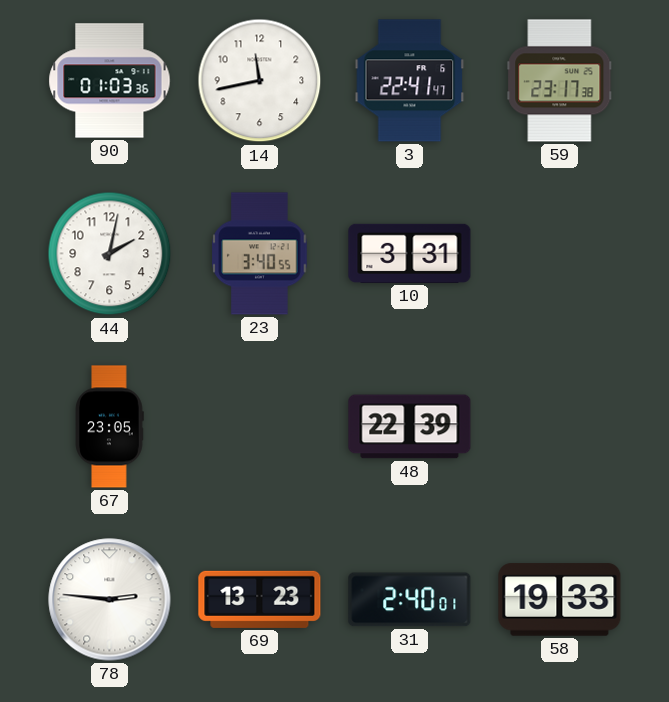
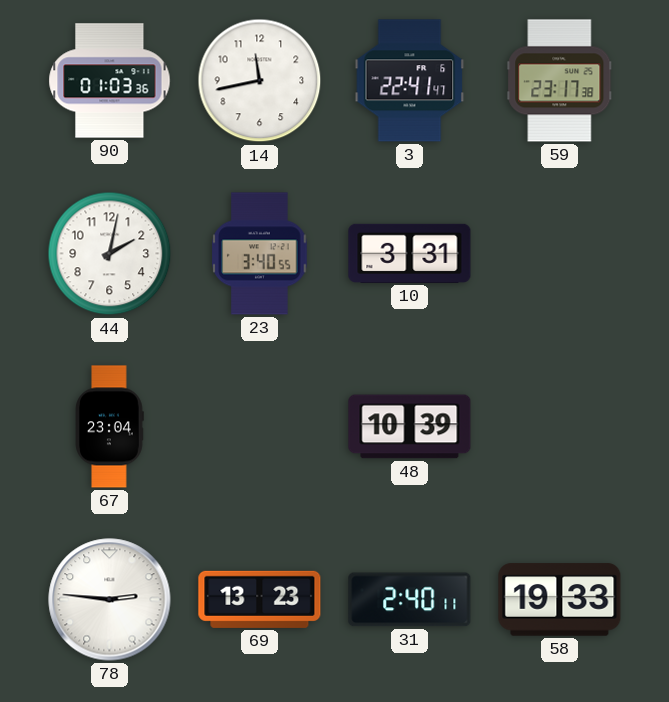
67: 23:05 -> 23:04
48: 22:39 -> 10:39
31: 2:40:01 -> 2:40:11
